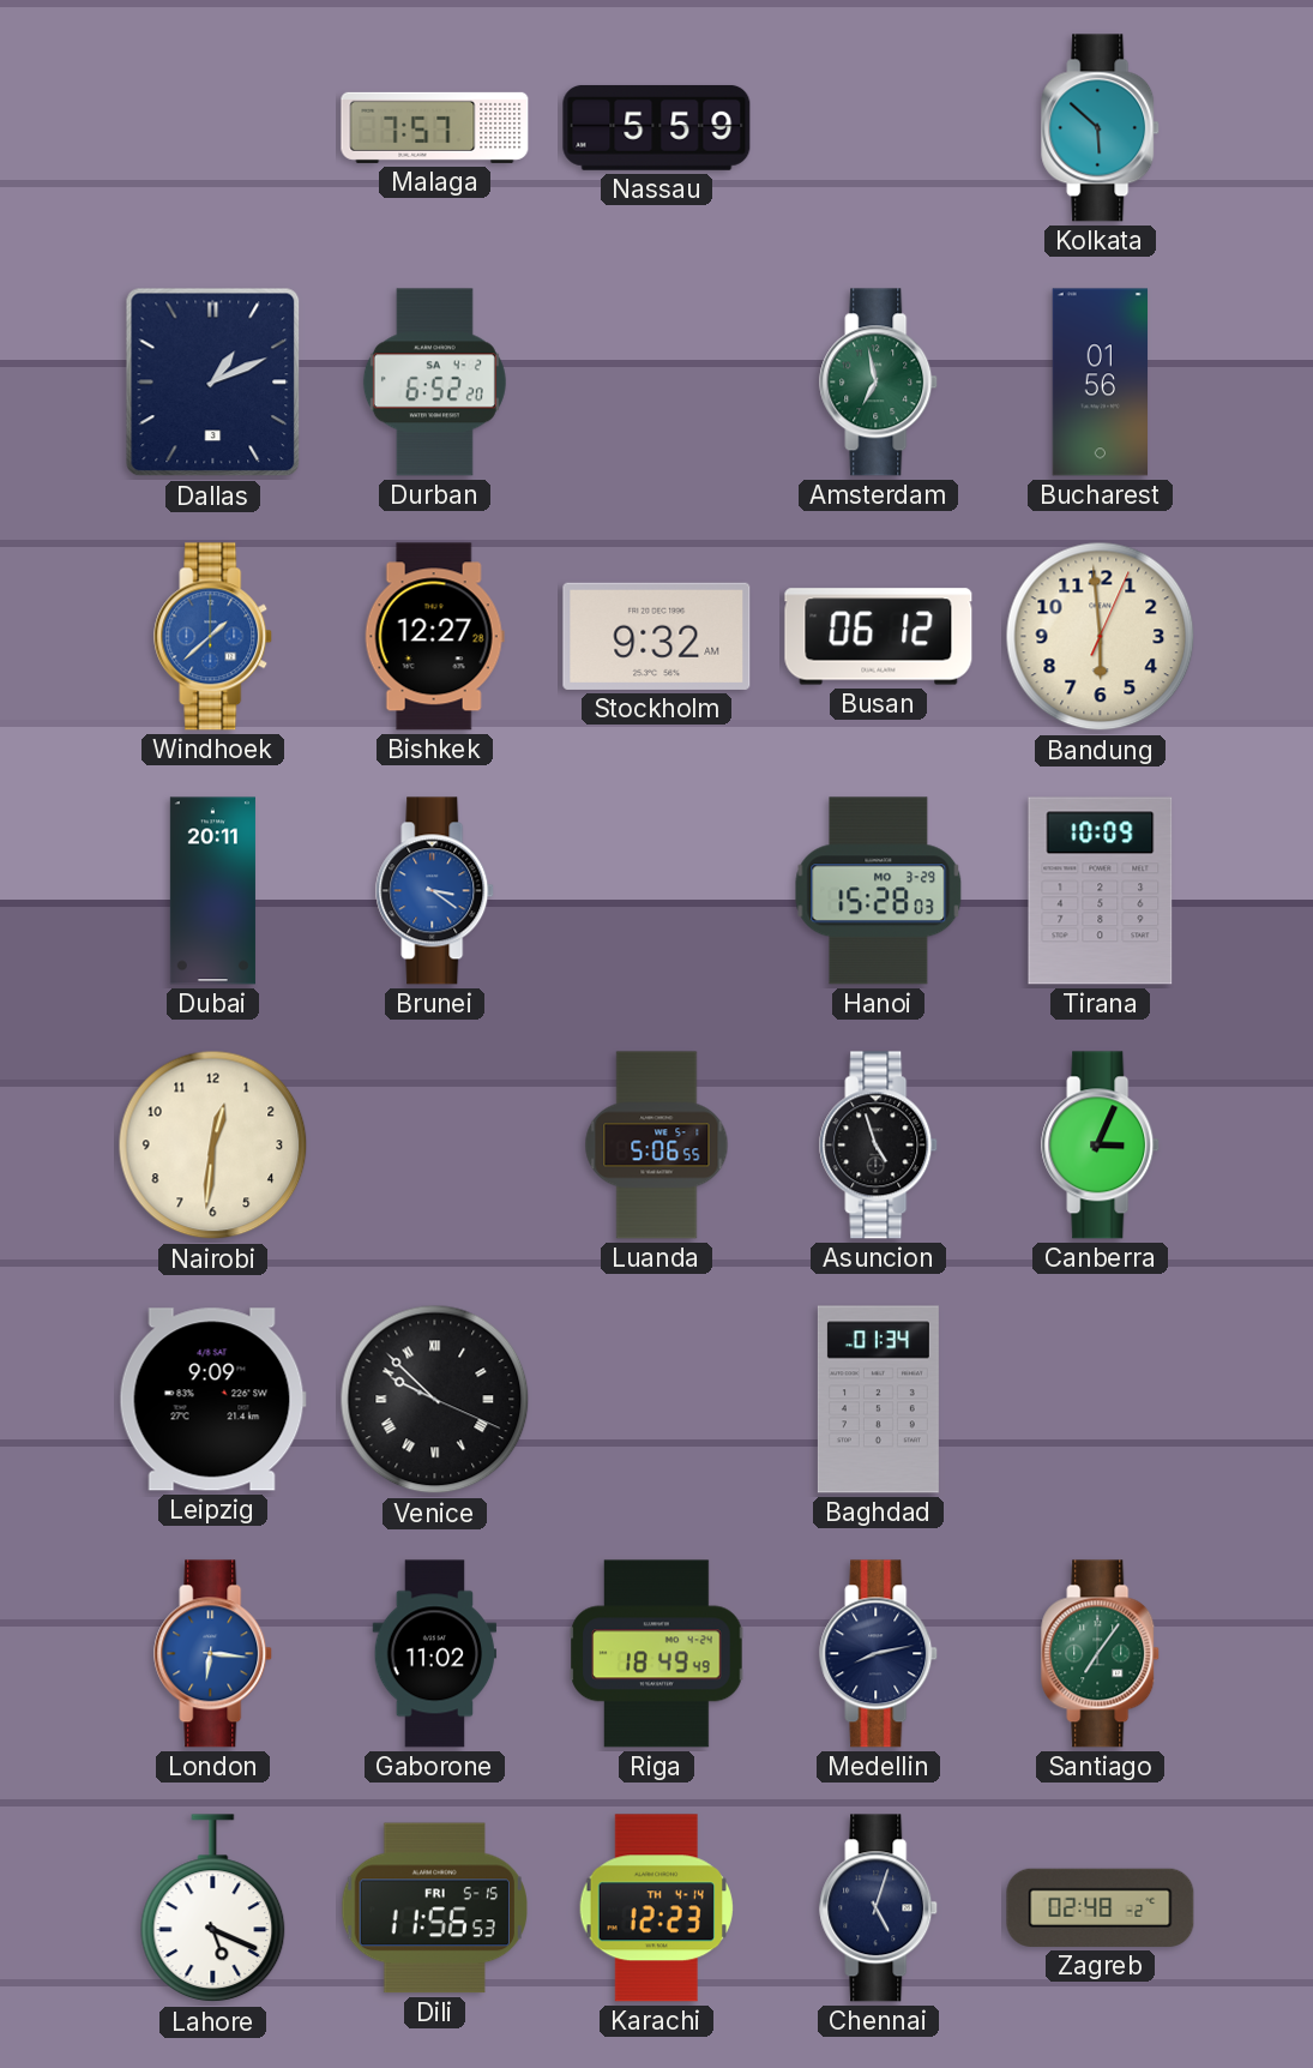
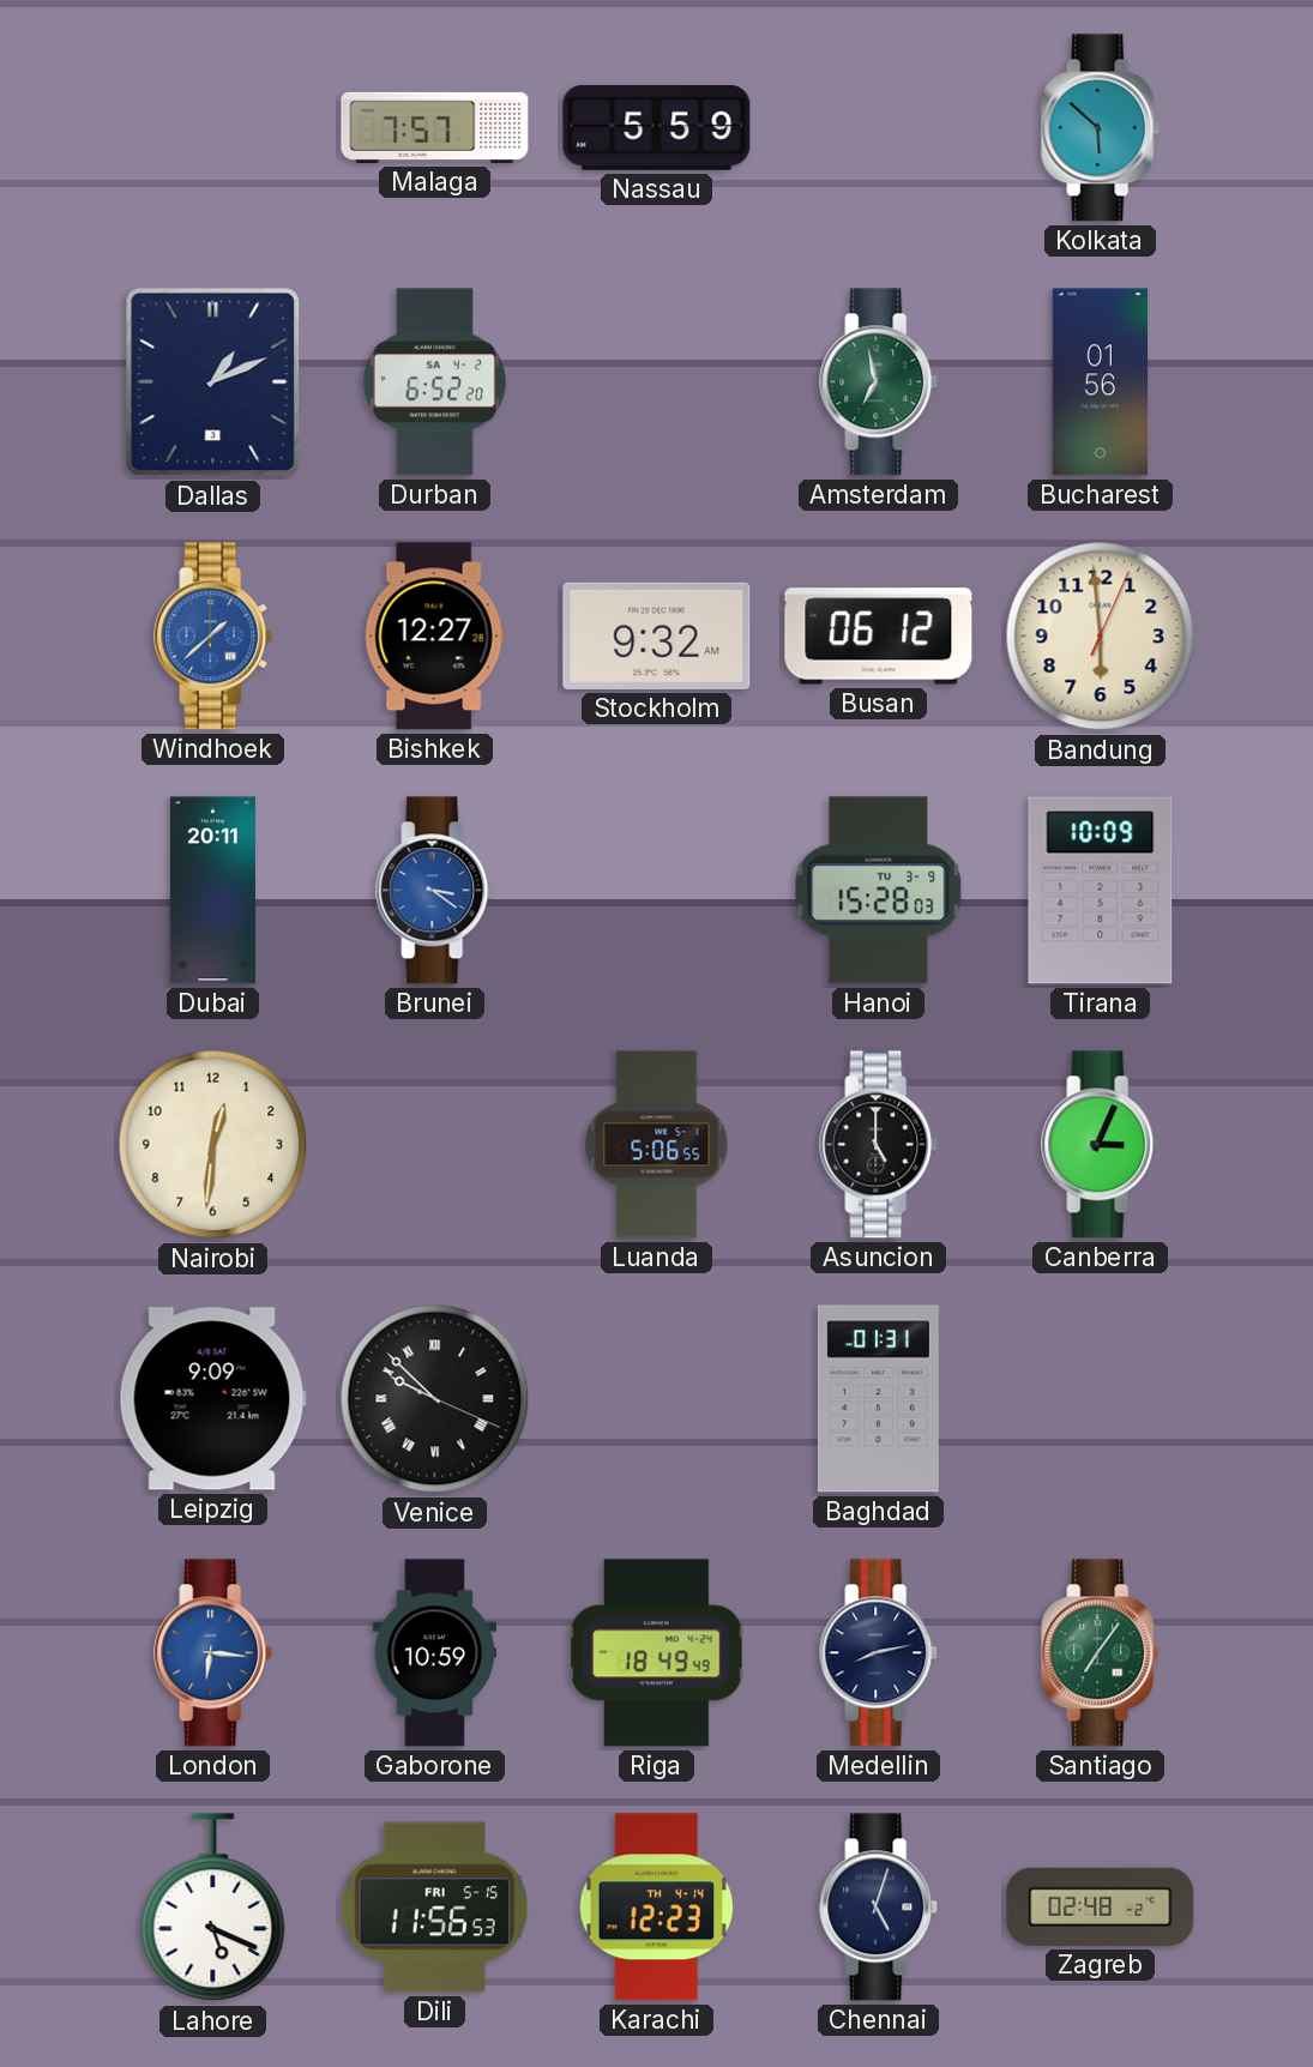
Hanoi date: MO 3-29 -> TU 3-9
Asuncion: 4:57 -> 5:00
Baghdad: 01:34 -> 01:31
Gaborone: 11:02 -> 10:59
